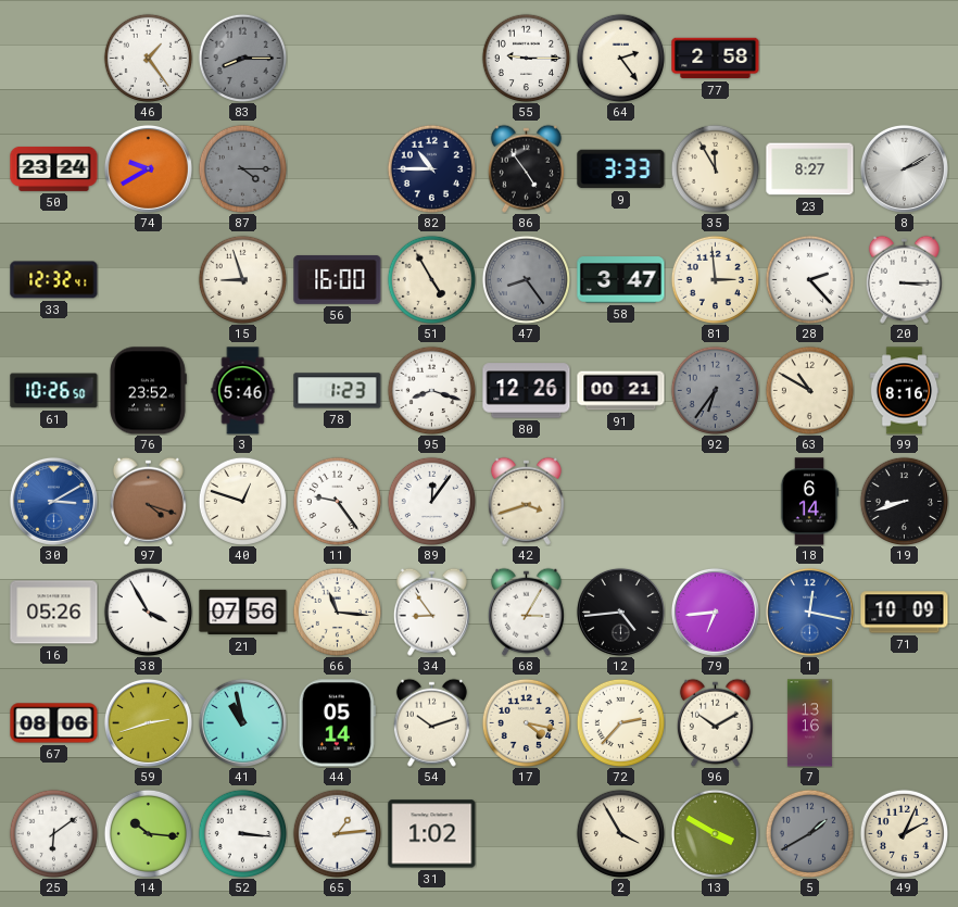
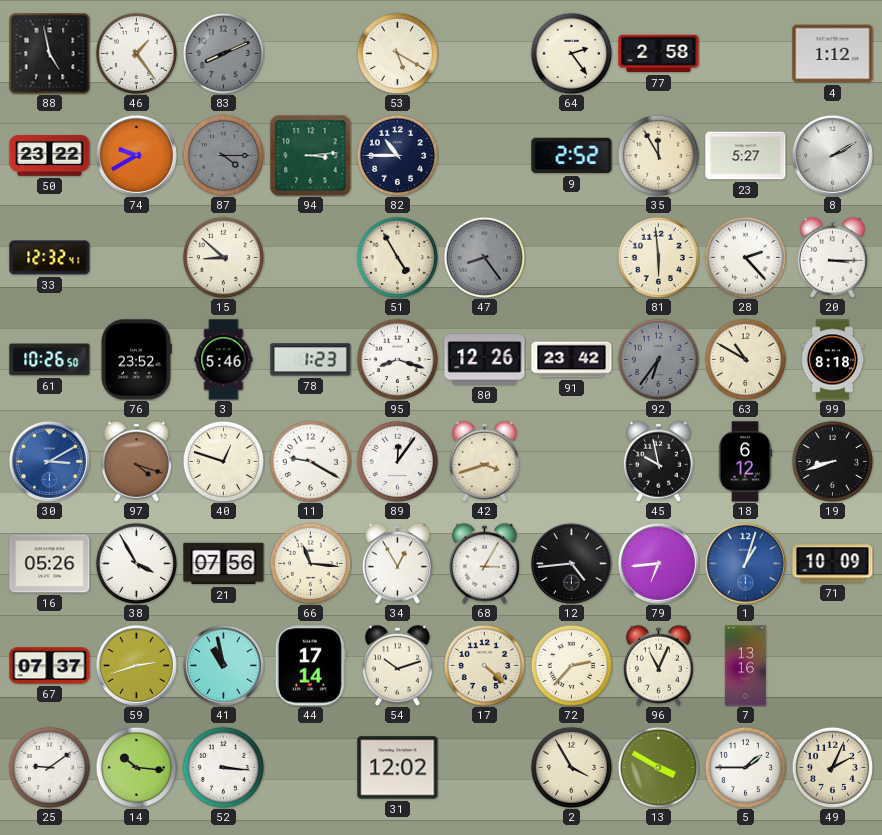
88: none -> 4:58
83: 8:15 -> 8:11
53: none -> 5:20
55: 9:15 -> none
4: none -> 1:12
50: 23:24 -> 23:22
94: none -> 3:14
86: 4:54 -> none
9: 3:33 -> 2:52
23: 8:27 -> 5:27
15: 8:57 -> 8:52
56: 16:00 -> none
58: 3:47 -> none
81: 2:59 -> 5:59
91: 00:21 -> 23:42
99: 8:16 -> 8:18
11: 9:24 -> 9:20
45: none -> 9:58
18: 6:14 -> 6:12
34: 8:54 -> 12:55
1: 12:17 -> 1:03
67: 08:06 -> 07:37
44: 05:14 -> 17:14
17: 4:17 -> 4:22
96: 10:10 -> 11:04
25: 6:09 -> 9:09
65: 1:14 -> none
31: 1:02 -> 12:02
5: 1:40 -> 1:45
5 dial: grey -> white
